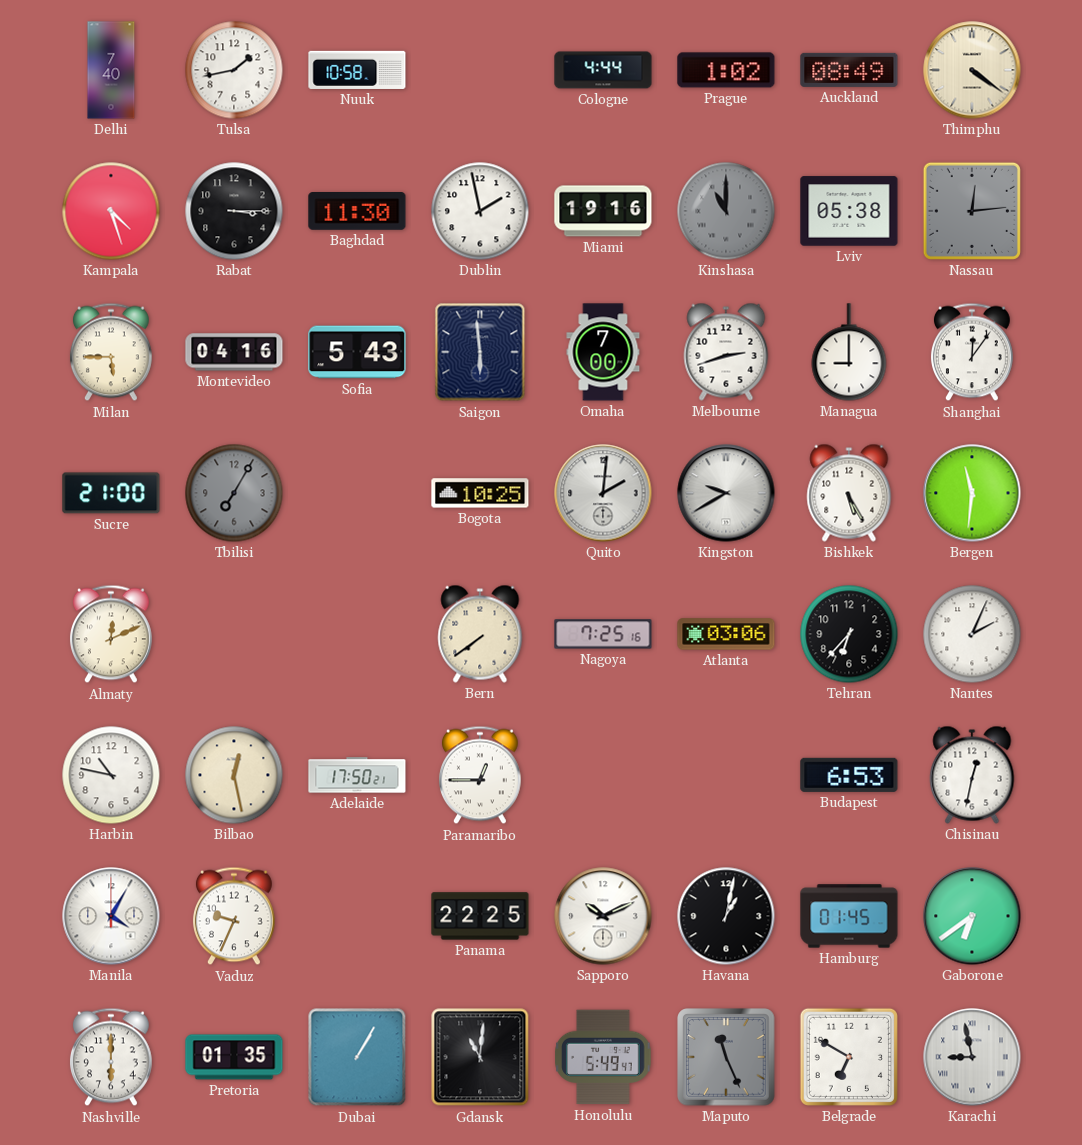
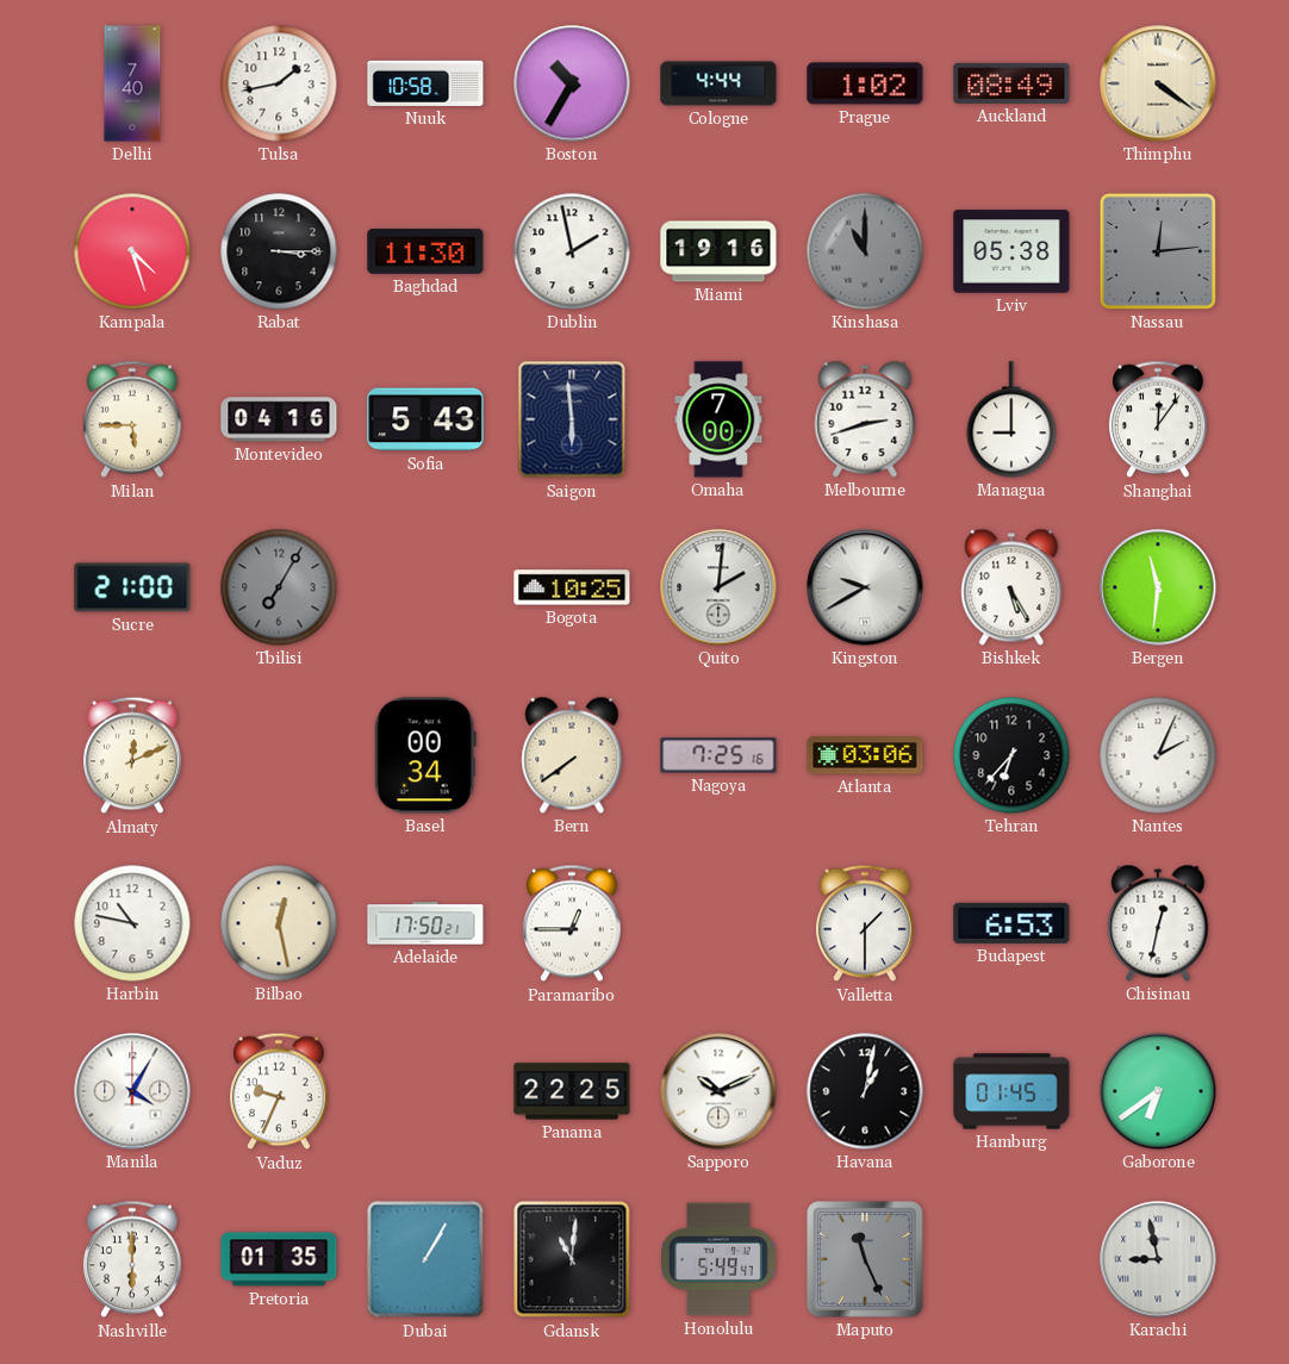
Boston: none -> 10:35
Basel: none -> 00:34
Valletta: none -> 1:30
Belgrade: 6:50 -> none
